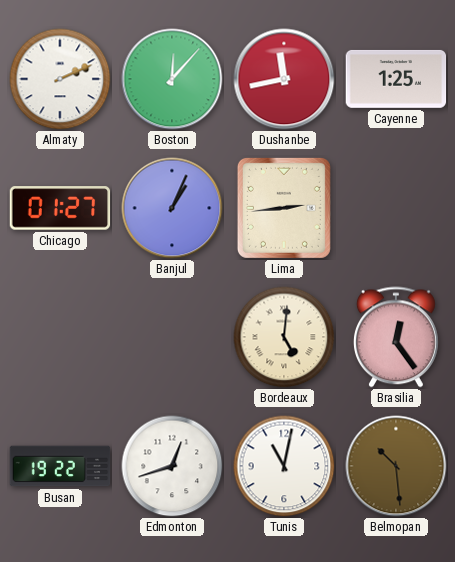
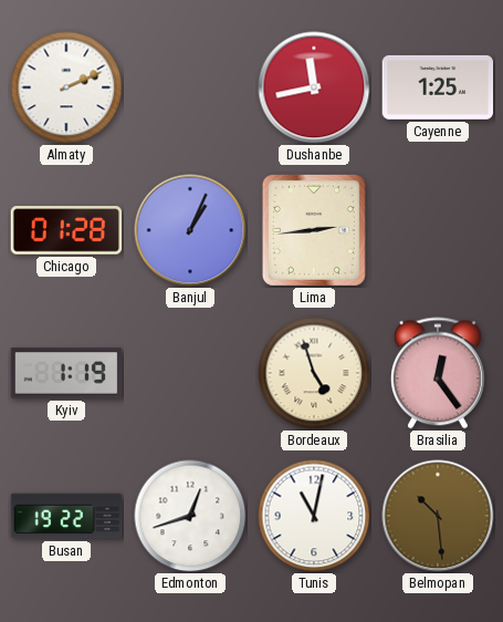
Boston: 12:07 -> none
Chicago: 01:27 -> 01:28
Kyiv: none -> 1:19
Bordeaux: 5:01 -> 4:57
